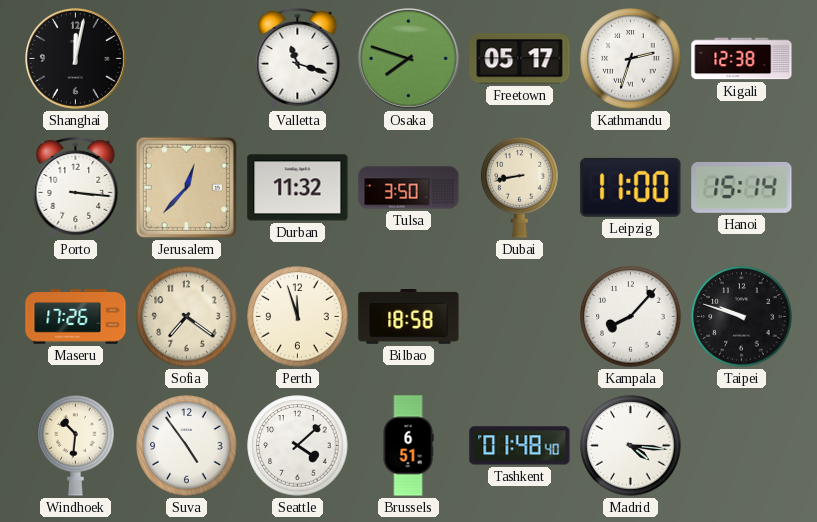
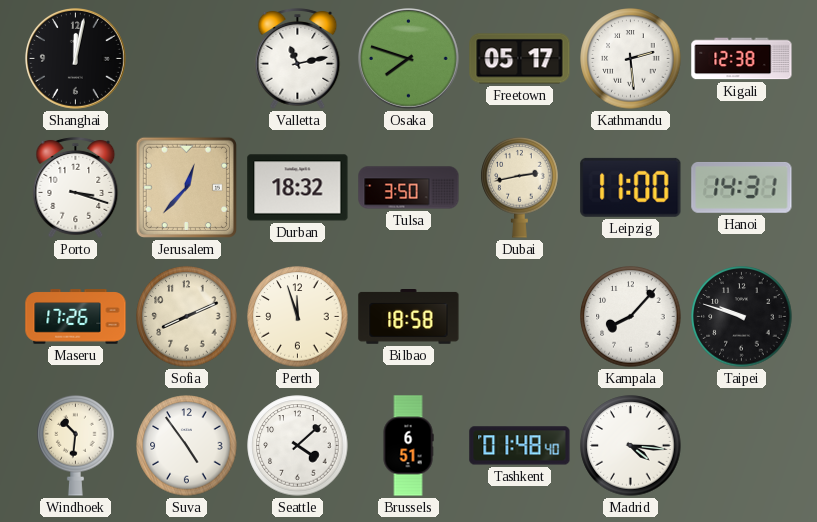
Valletta: 11:18 -> 11:13
Kathmandu: 2:33 -> 2:29
Porto: 3:16 -> 3:18
Durban: 11:32 -> 18:32
Dubai: 8:43 -> 2:43
Hanoi: 15:14 -> 14:31
Sofia: 7:21 -> 8:11
